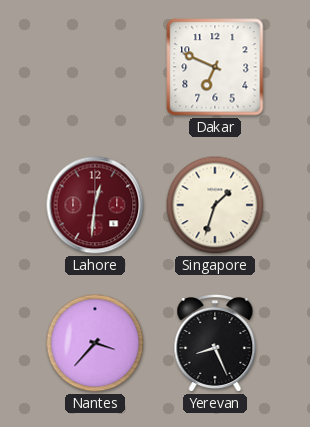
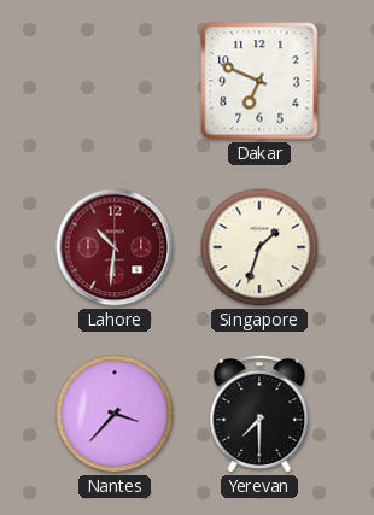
Lahore: 12:31 -> 10:31
Yerevan: 8:26 -> 7:30
